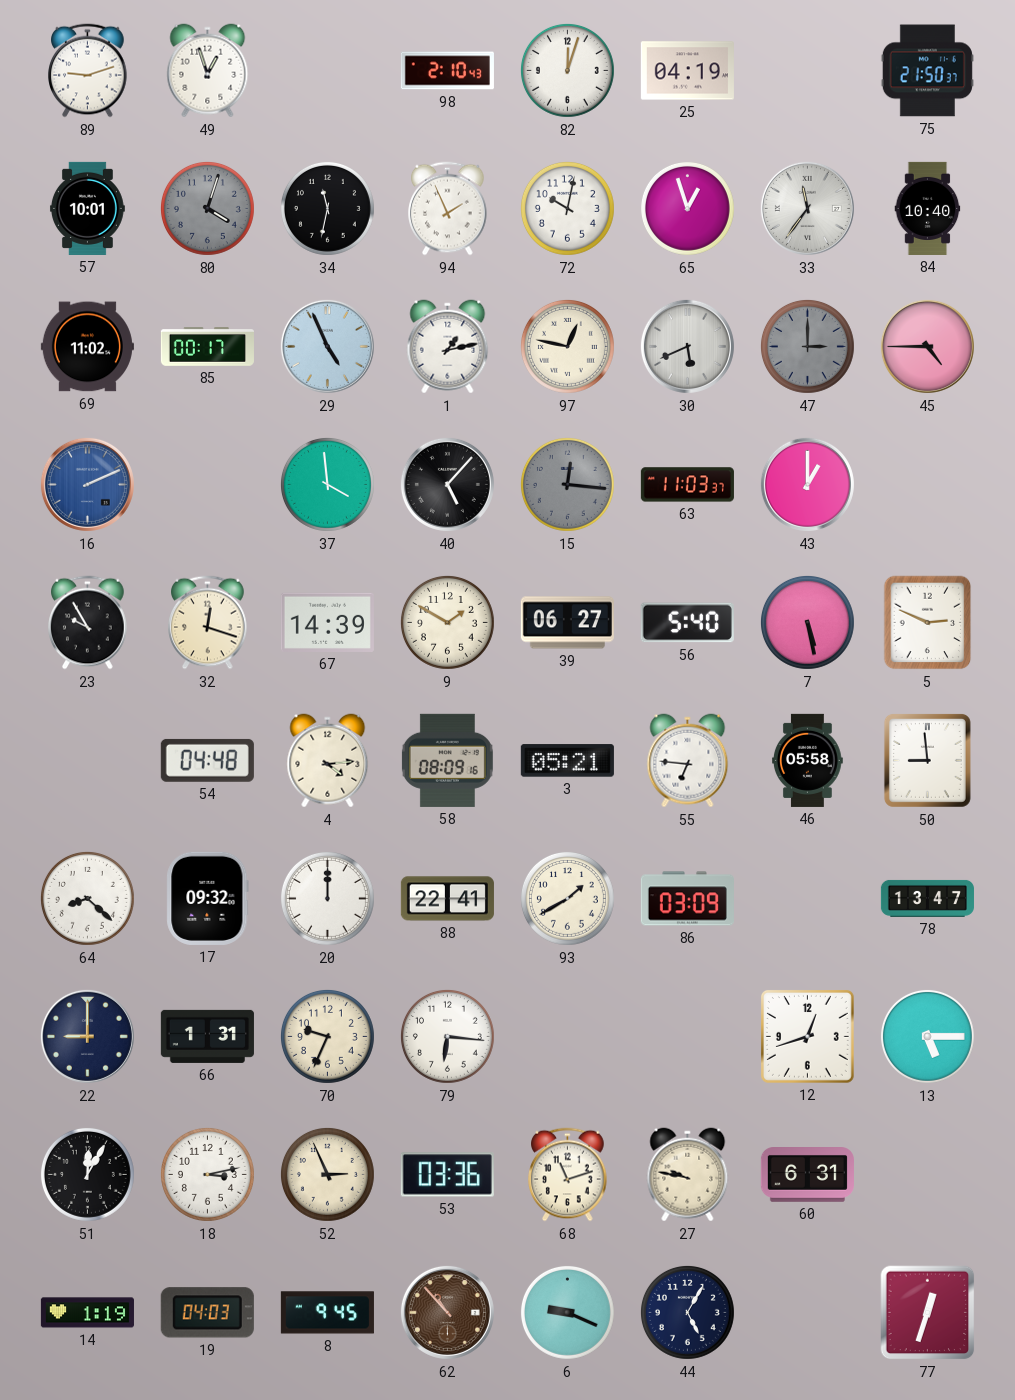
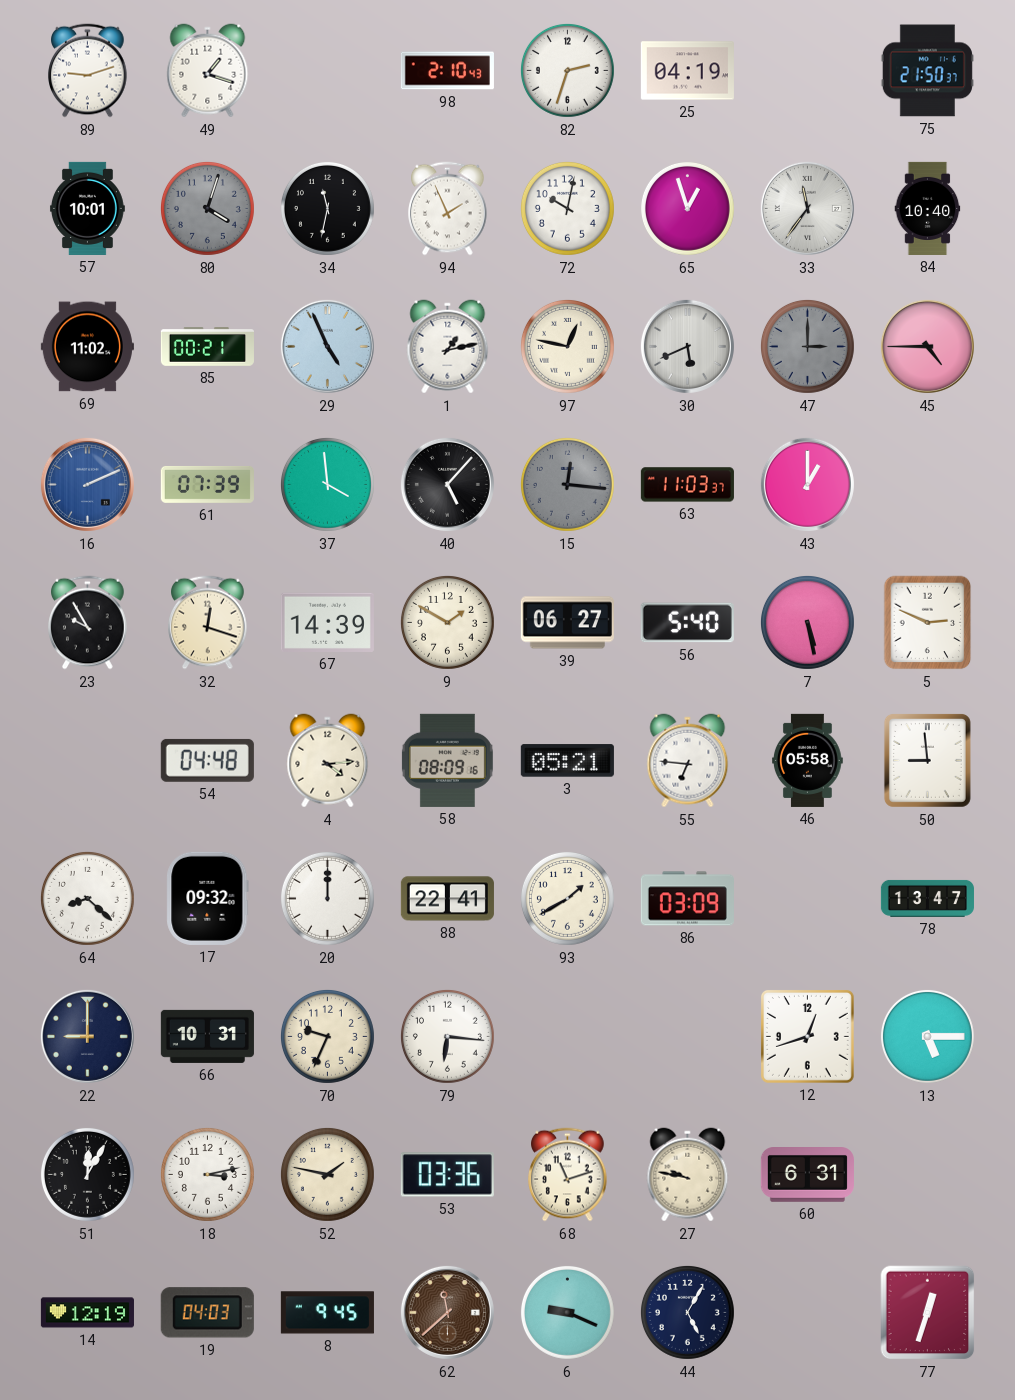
49: 12:57 -> 1:18
82: 12:03 -> 2:33
85: 00:17 -> 00:21
61: none -> 07:39
66: 1:31 -> 10:31
52: 2:56 -> 1:47
14: 1:19 -> 12:19
62: 10:53 -> 11:38
